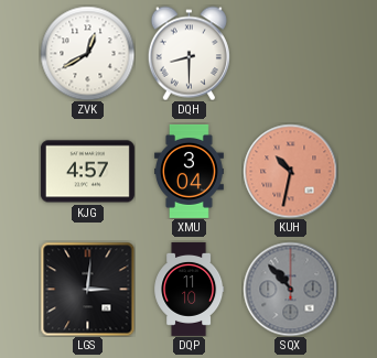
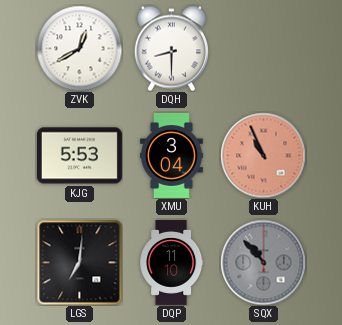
KJG: 4:57 -> 5:53
KUH: 10:32 -> 10:56
LGS: 3:01 -> 7:01
